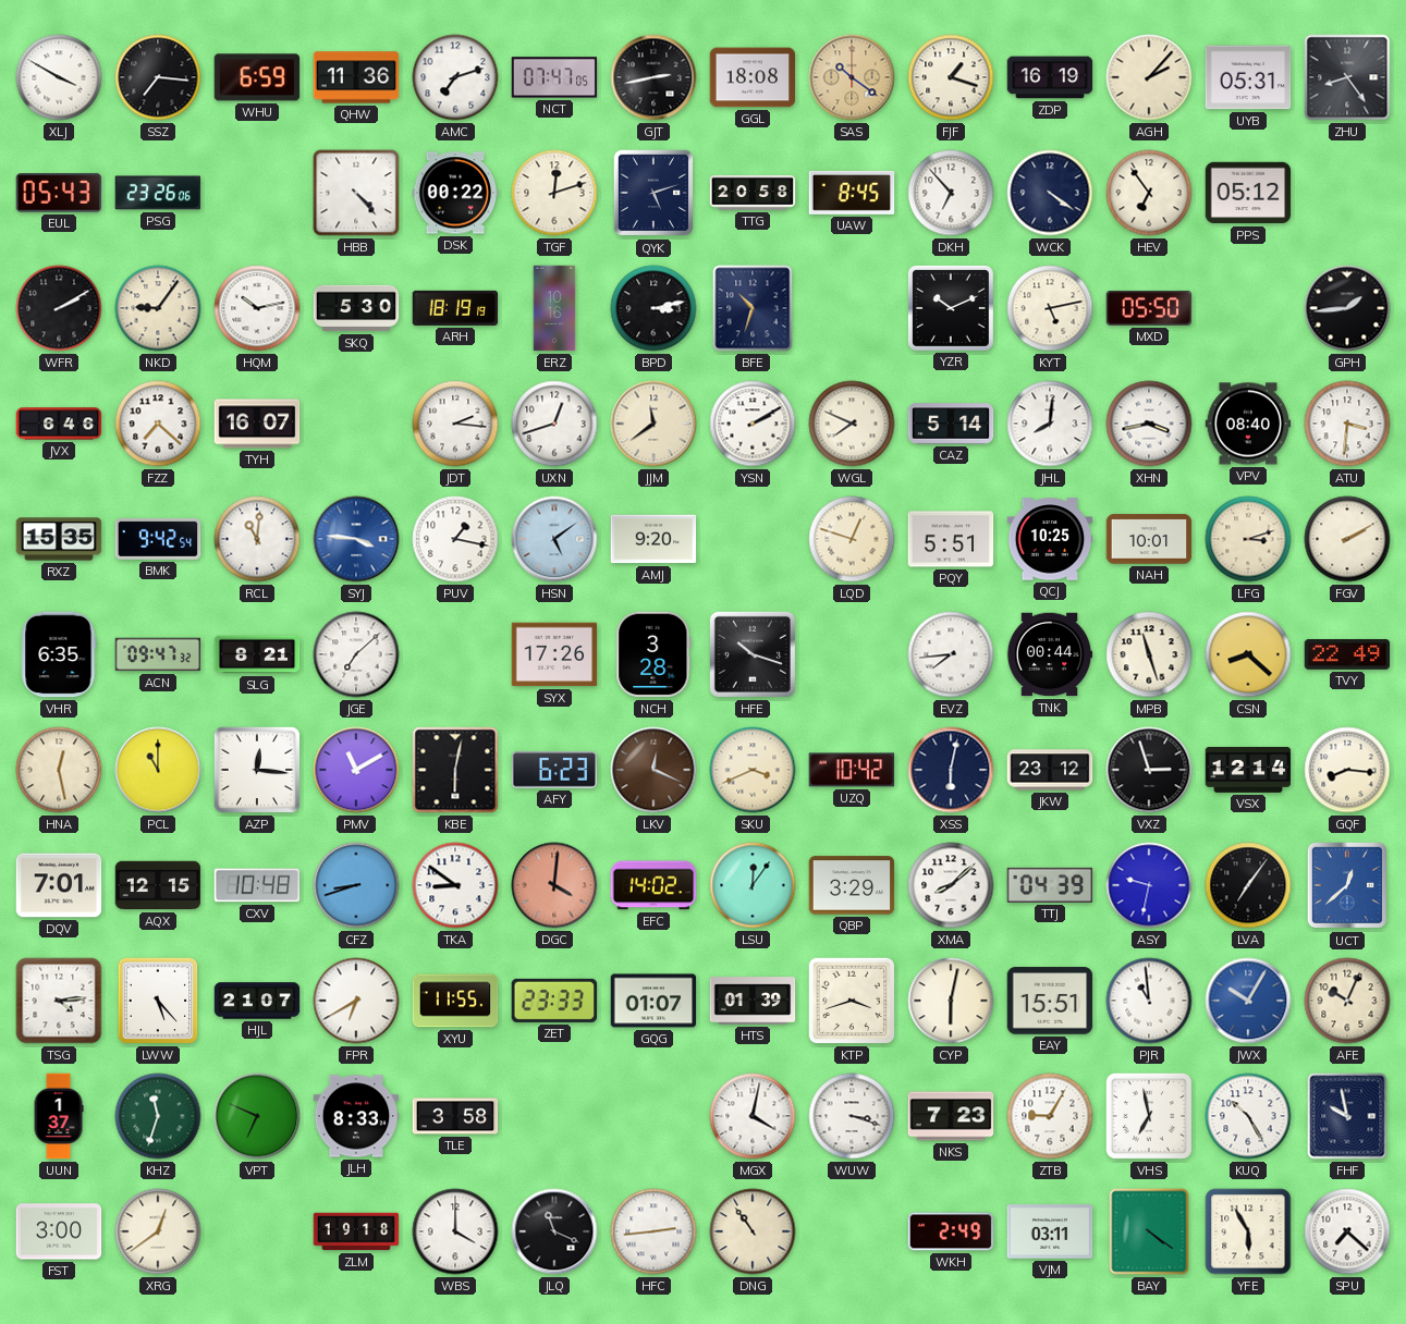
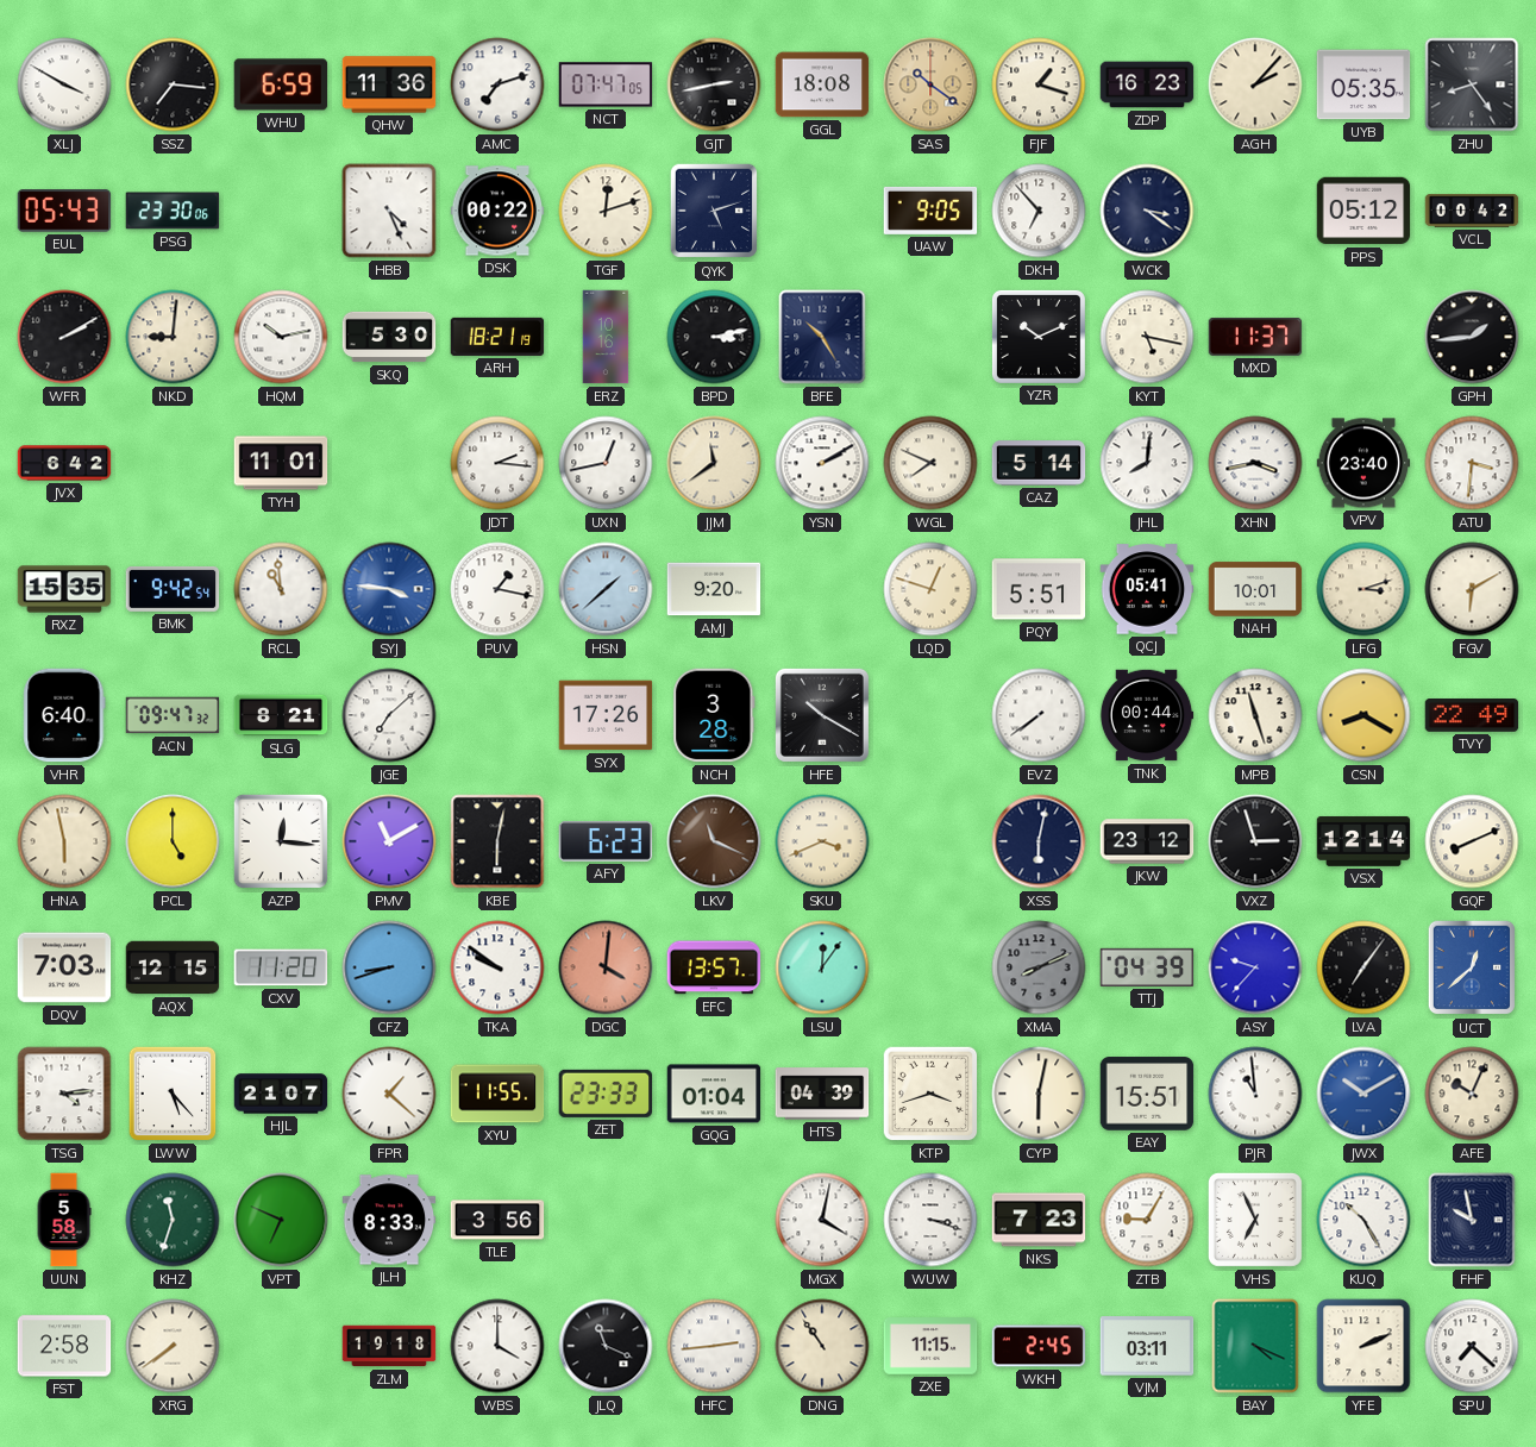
ZDP: 16:19 -> 16:23
UYB: 05:31 -> 05:35
PSG: 23:26 -> 23:30
HBB: 4:23 -> 4:26
TTG: 20:58 -> none
UAW: 8:45 -> 9:05
WCK: 4:21 -> 3:21
HEV: 6:54 -> none
VCL: none -> 00:42
NKD: 9:06 -> 9:01
ARH: 18:19 -> 18:21
BFE: 10:33 -> 10:25
KYT: 5:13 -> 5:17
MXD: 05:50 -> 11:37
JVX: 6:46 -> 6:42
FZZ: 7:22 -> none
TYH: 16:07 -> 11:01
UXN: 12:42 -> 12:43
VPV: 08:40 -> 23:40
RCL: 11:01 -> 10:59
HSN: 5:09 -> 1:38
QCJ: 10:25 -> 05:41
FGV: 2:10 -> 6:10
VHR: 6:35 -> 6:40
HFE: 10:18 -> 10:20
EVZ: 7:44 -> 7:39
CSN: 8:22 -> 8:20
HNA: 12:28 -> 5:58
PCL: 11:00 -> 5:00
LKV: 12:19 -> 11:19
UZQ: 10:42 -> none
GQF: 8:16 -> 8:11
DQV: 7:01 -> 7:03
CXV: 10:48 -> 11:20
TKA: 8:51 -> 9:51
EFC: 14:02 -> 13:57
QBP: 3:29 -> none
XMA: 8:08 -> 8:11
XMA dial: white -> grey
ASY: 9:32 -> 9:37
FPR: 6:40 -> 1:22
GQG: 01:07 -> 01:04
HTS: 01:39 -> 04:39
JWX: 10:05 -> 10:10
UUN: 1:37 -> 5:58
TLE: 3:58 -> 3:56
VHS: 6:58 -> 6:56
FST: 3:00 -> 2:58
XRG: 12:39 -> 7:39
ZXE: none -> 11:15
WKH: 2:49 -> 2:45
BAY: 4:21 -> 4:19
YFE: 5:55 -> 2:11
